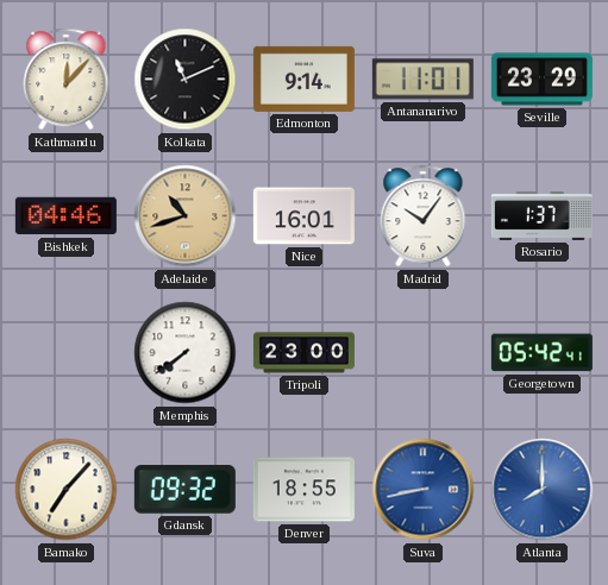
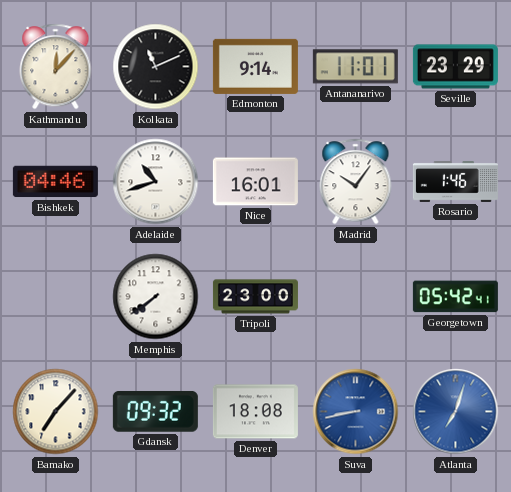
Adelaide dial: champagne -> white
Rosario: 1:37 -> 1:46
Denver: 18:55 -> 18:08
Atlanta: 8:00 -> 7:03
